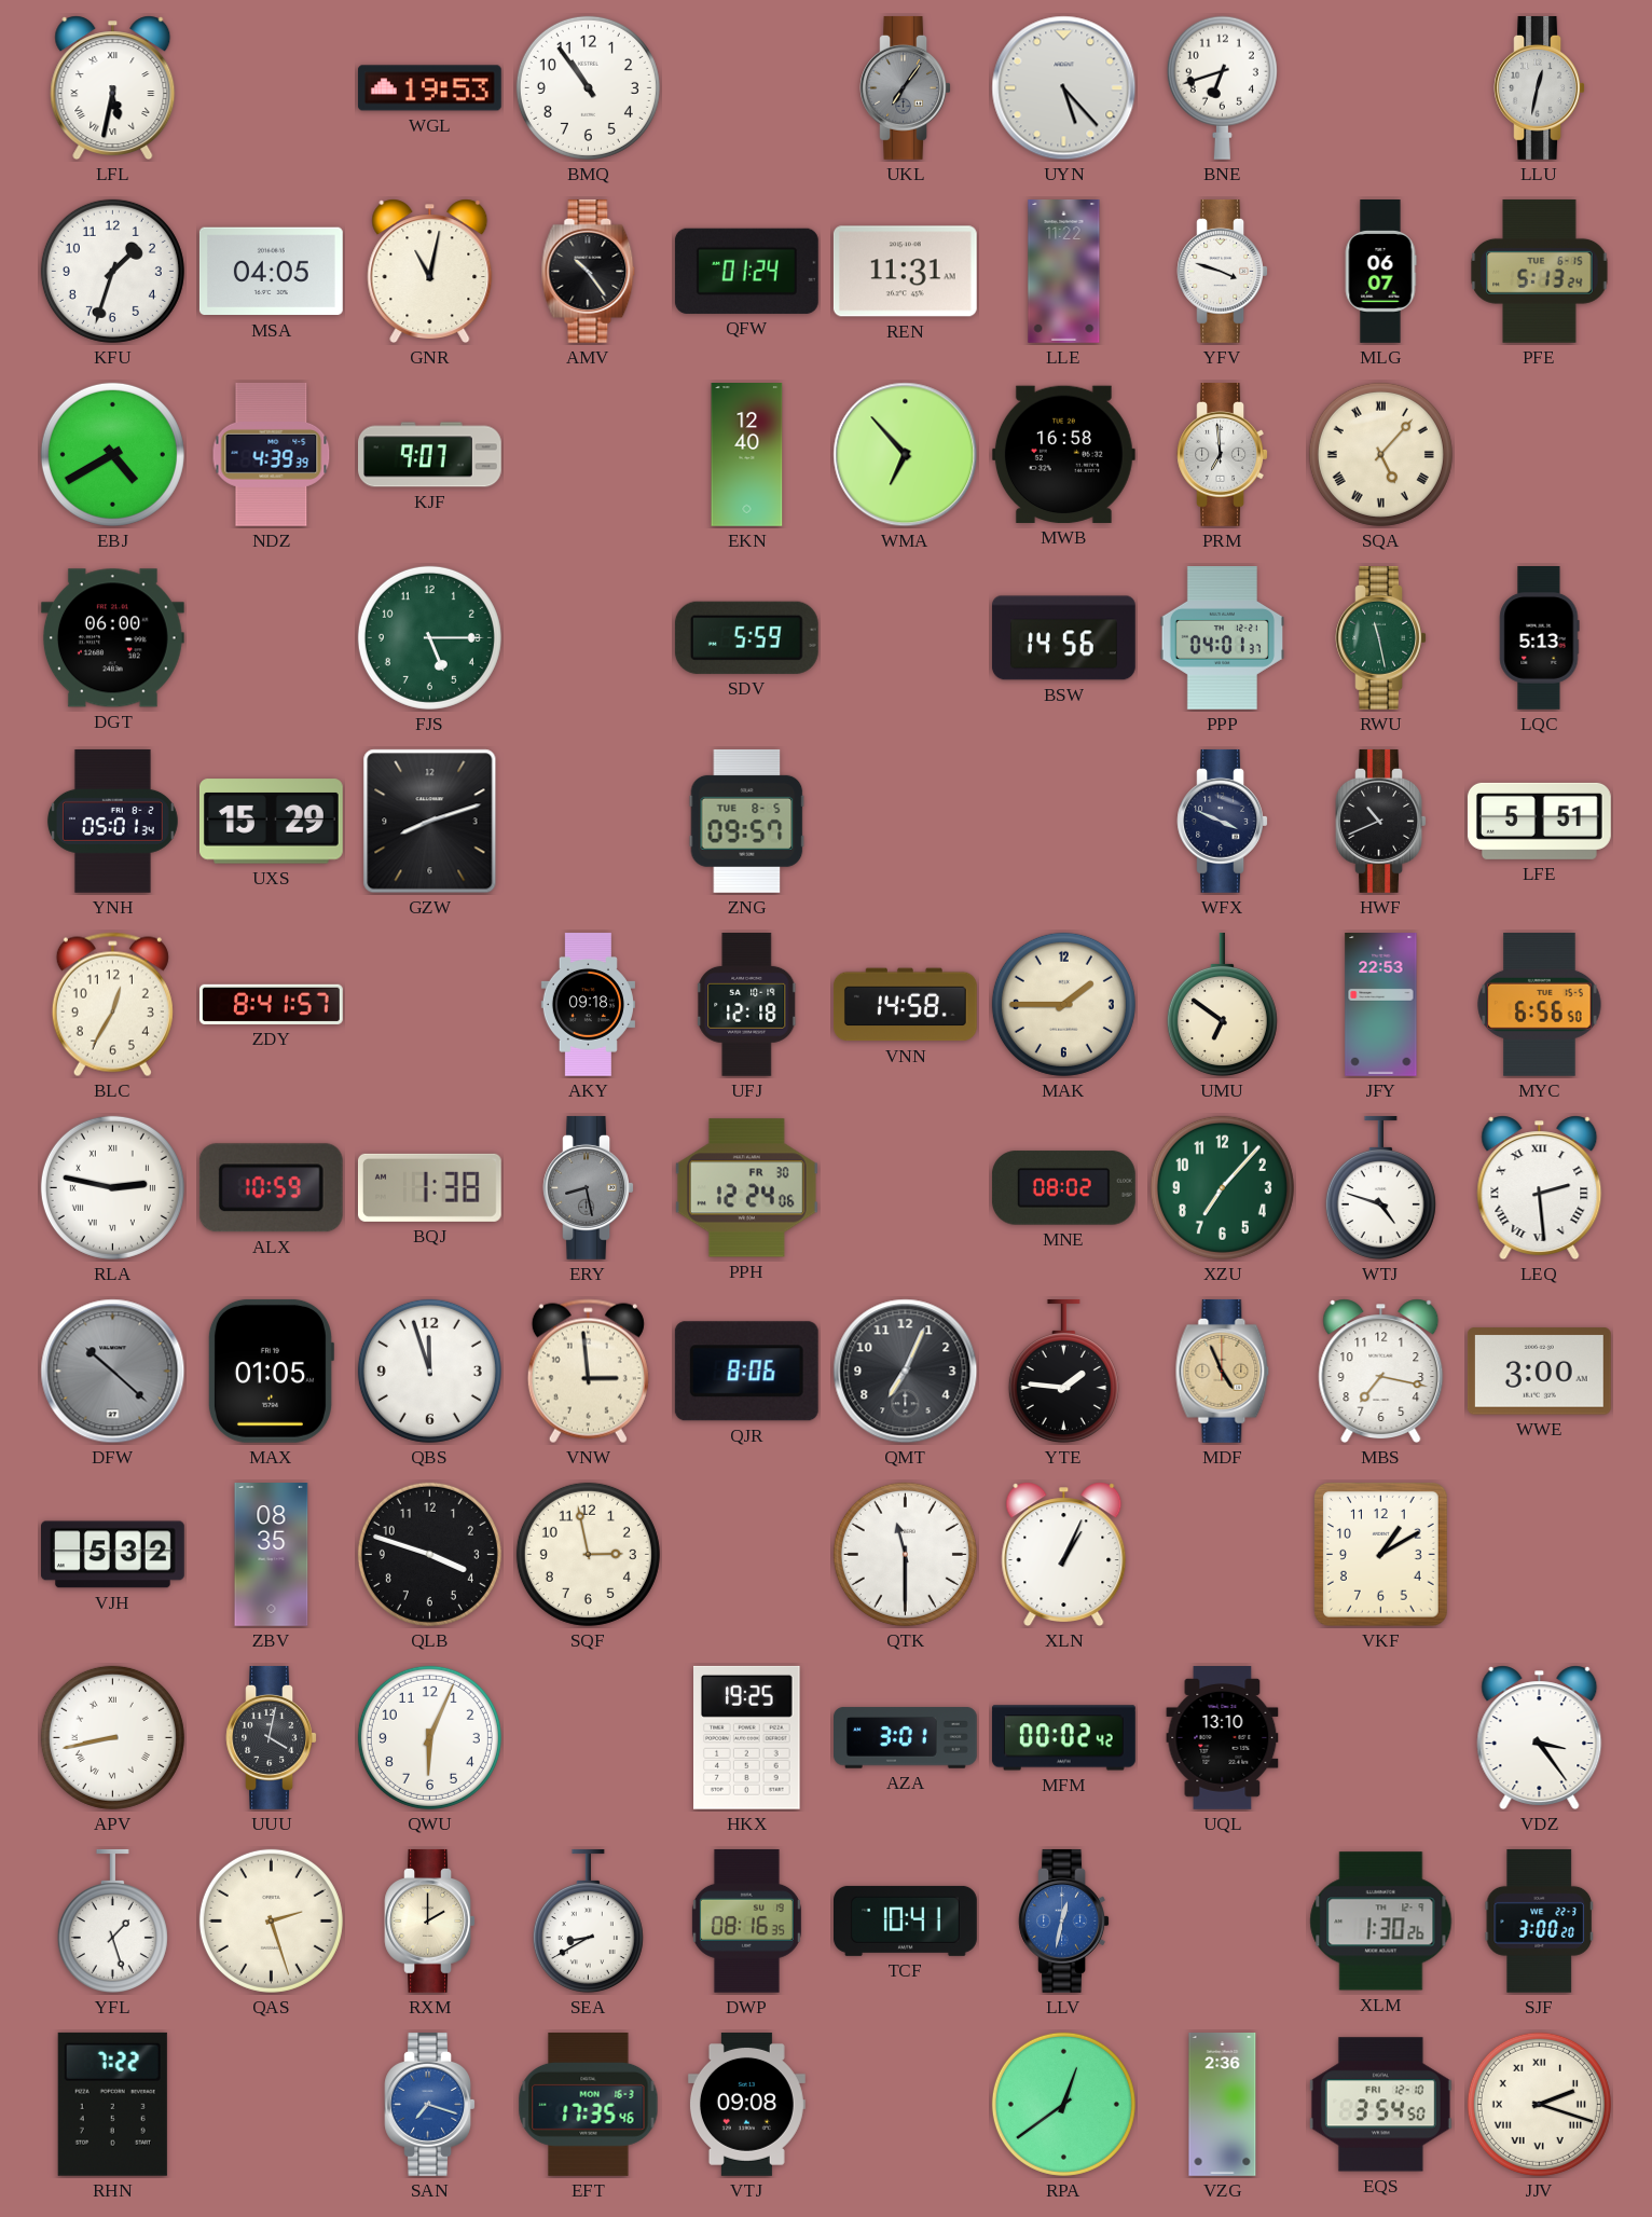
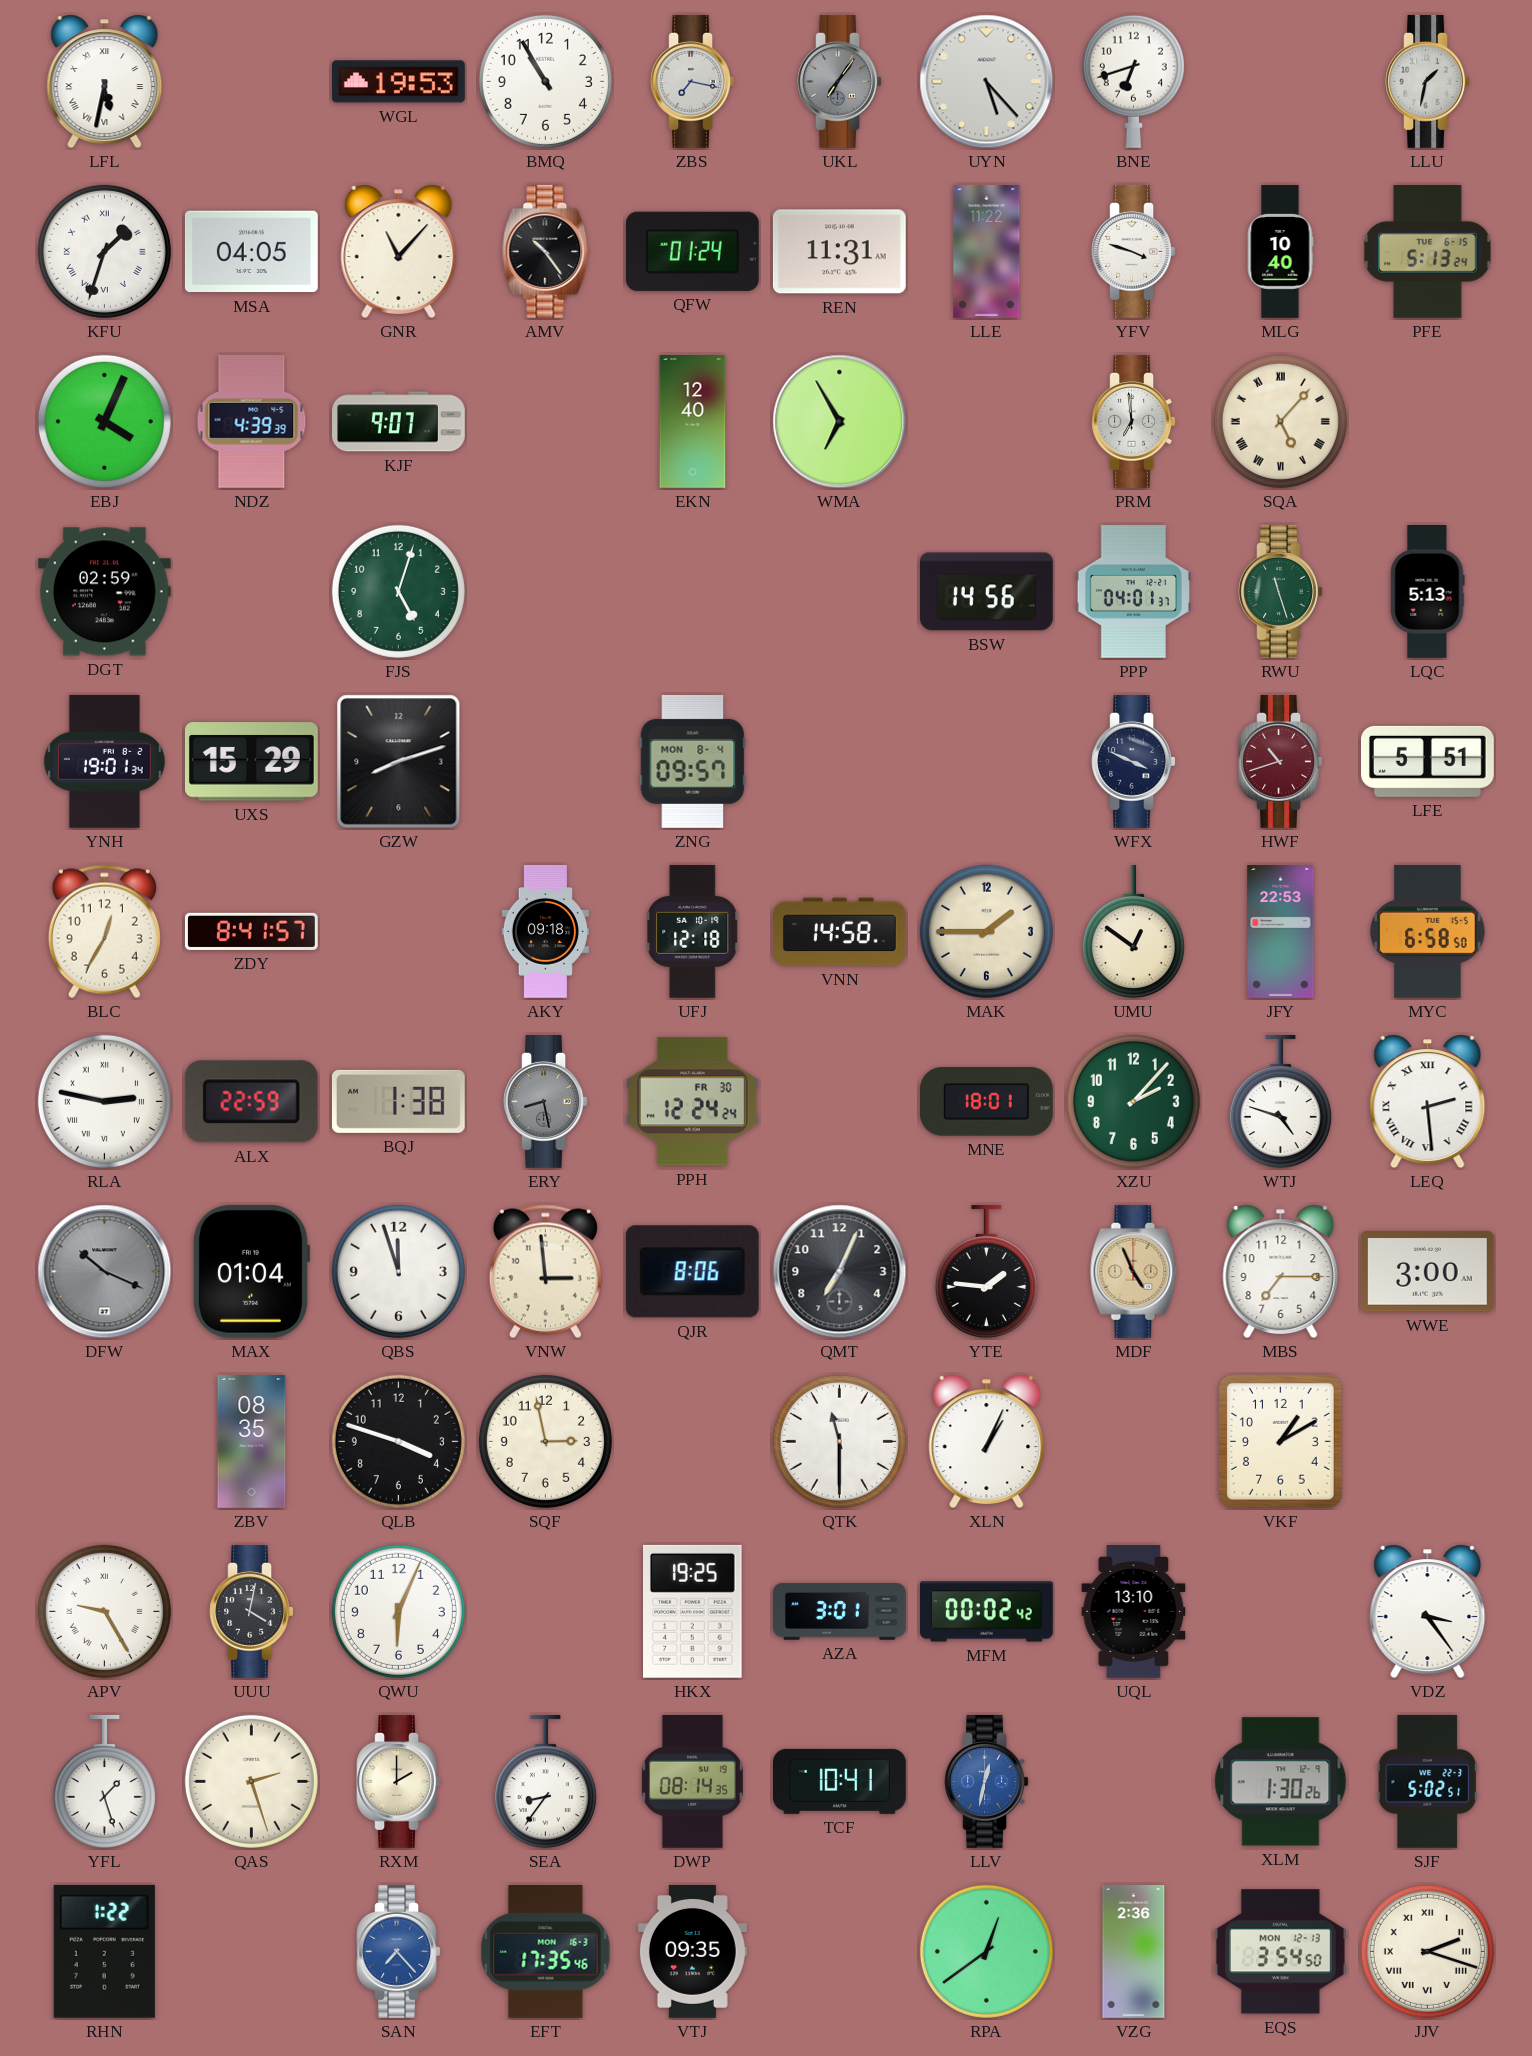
BMQ: 10:54 -> 10:55
ZBS: none -> 7:17
LLU: 12:32 -> 1:32
KFU numerals: Arabic -> Roman
GNR: 11:02 -> 11:07
MLG: 06:07 -> 10:40
EBJ: 4:40 -> 4:04
WMA: 6:53 -> 6:55
MWB: 16:58 -> none
DGT: 06:00 -> 02:59
FJS: 5:15 -> 5:03
SDV: 5:59 -> none
RWU: 11:28 -> 11:27
YNH: 05:01 -> 19:01
ZNG date: TUE 8-5 -> MON 8-4
HWF: 10:41 -> 10:42
HWF dial: black -> burgundy
UMU: 6:51 -> 12:51
MYC: 6:56 -> 6:58
ALX: 10:59 -> 22:59
PPH: 12:24:06 -> 12:24:24
MNE: 08:02 -> 18:01
XZU: 7:07 -> 2:07
DFW: 10:22 -> 10:19
MAX: 01:05 -> 01:04
MBS: 7:17 -> 7:15
VJH: 5:32 -> none
APV: 8:43 -> 9:25
SEA: 8:40 -> 8:36
DWP: 08:16 -> 08:14
SJF: 3:00 -> 5:02
RHN: 7:22 -> 1:22
SAN: 7:18 -> 7:23
VTJ: 09:08 -> 09:35
EQS date: FRI 12-10 -> MON 12-13
